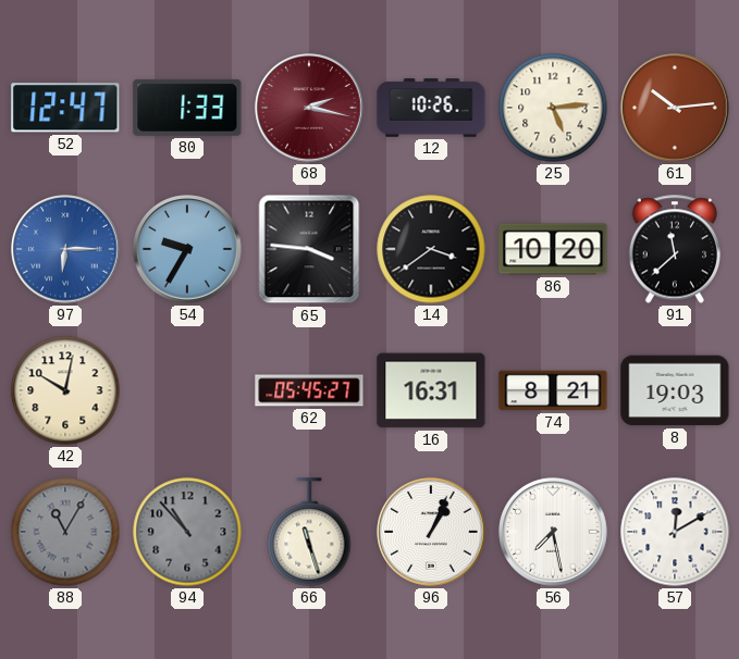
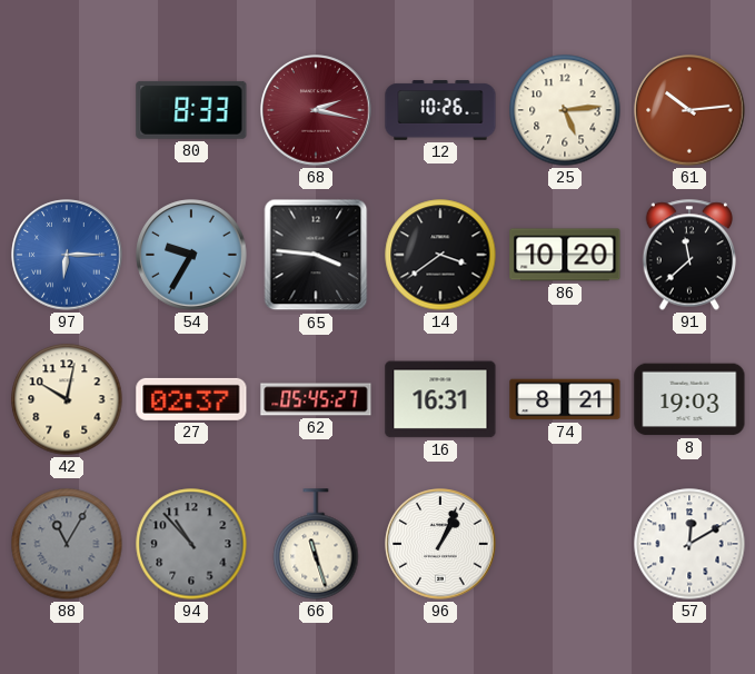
52: 12:47 -> none
80: 1:33 -> 8:33
27: none -> 02:37
56: 7:28 -> none
